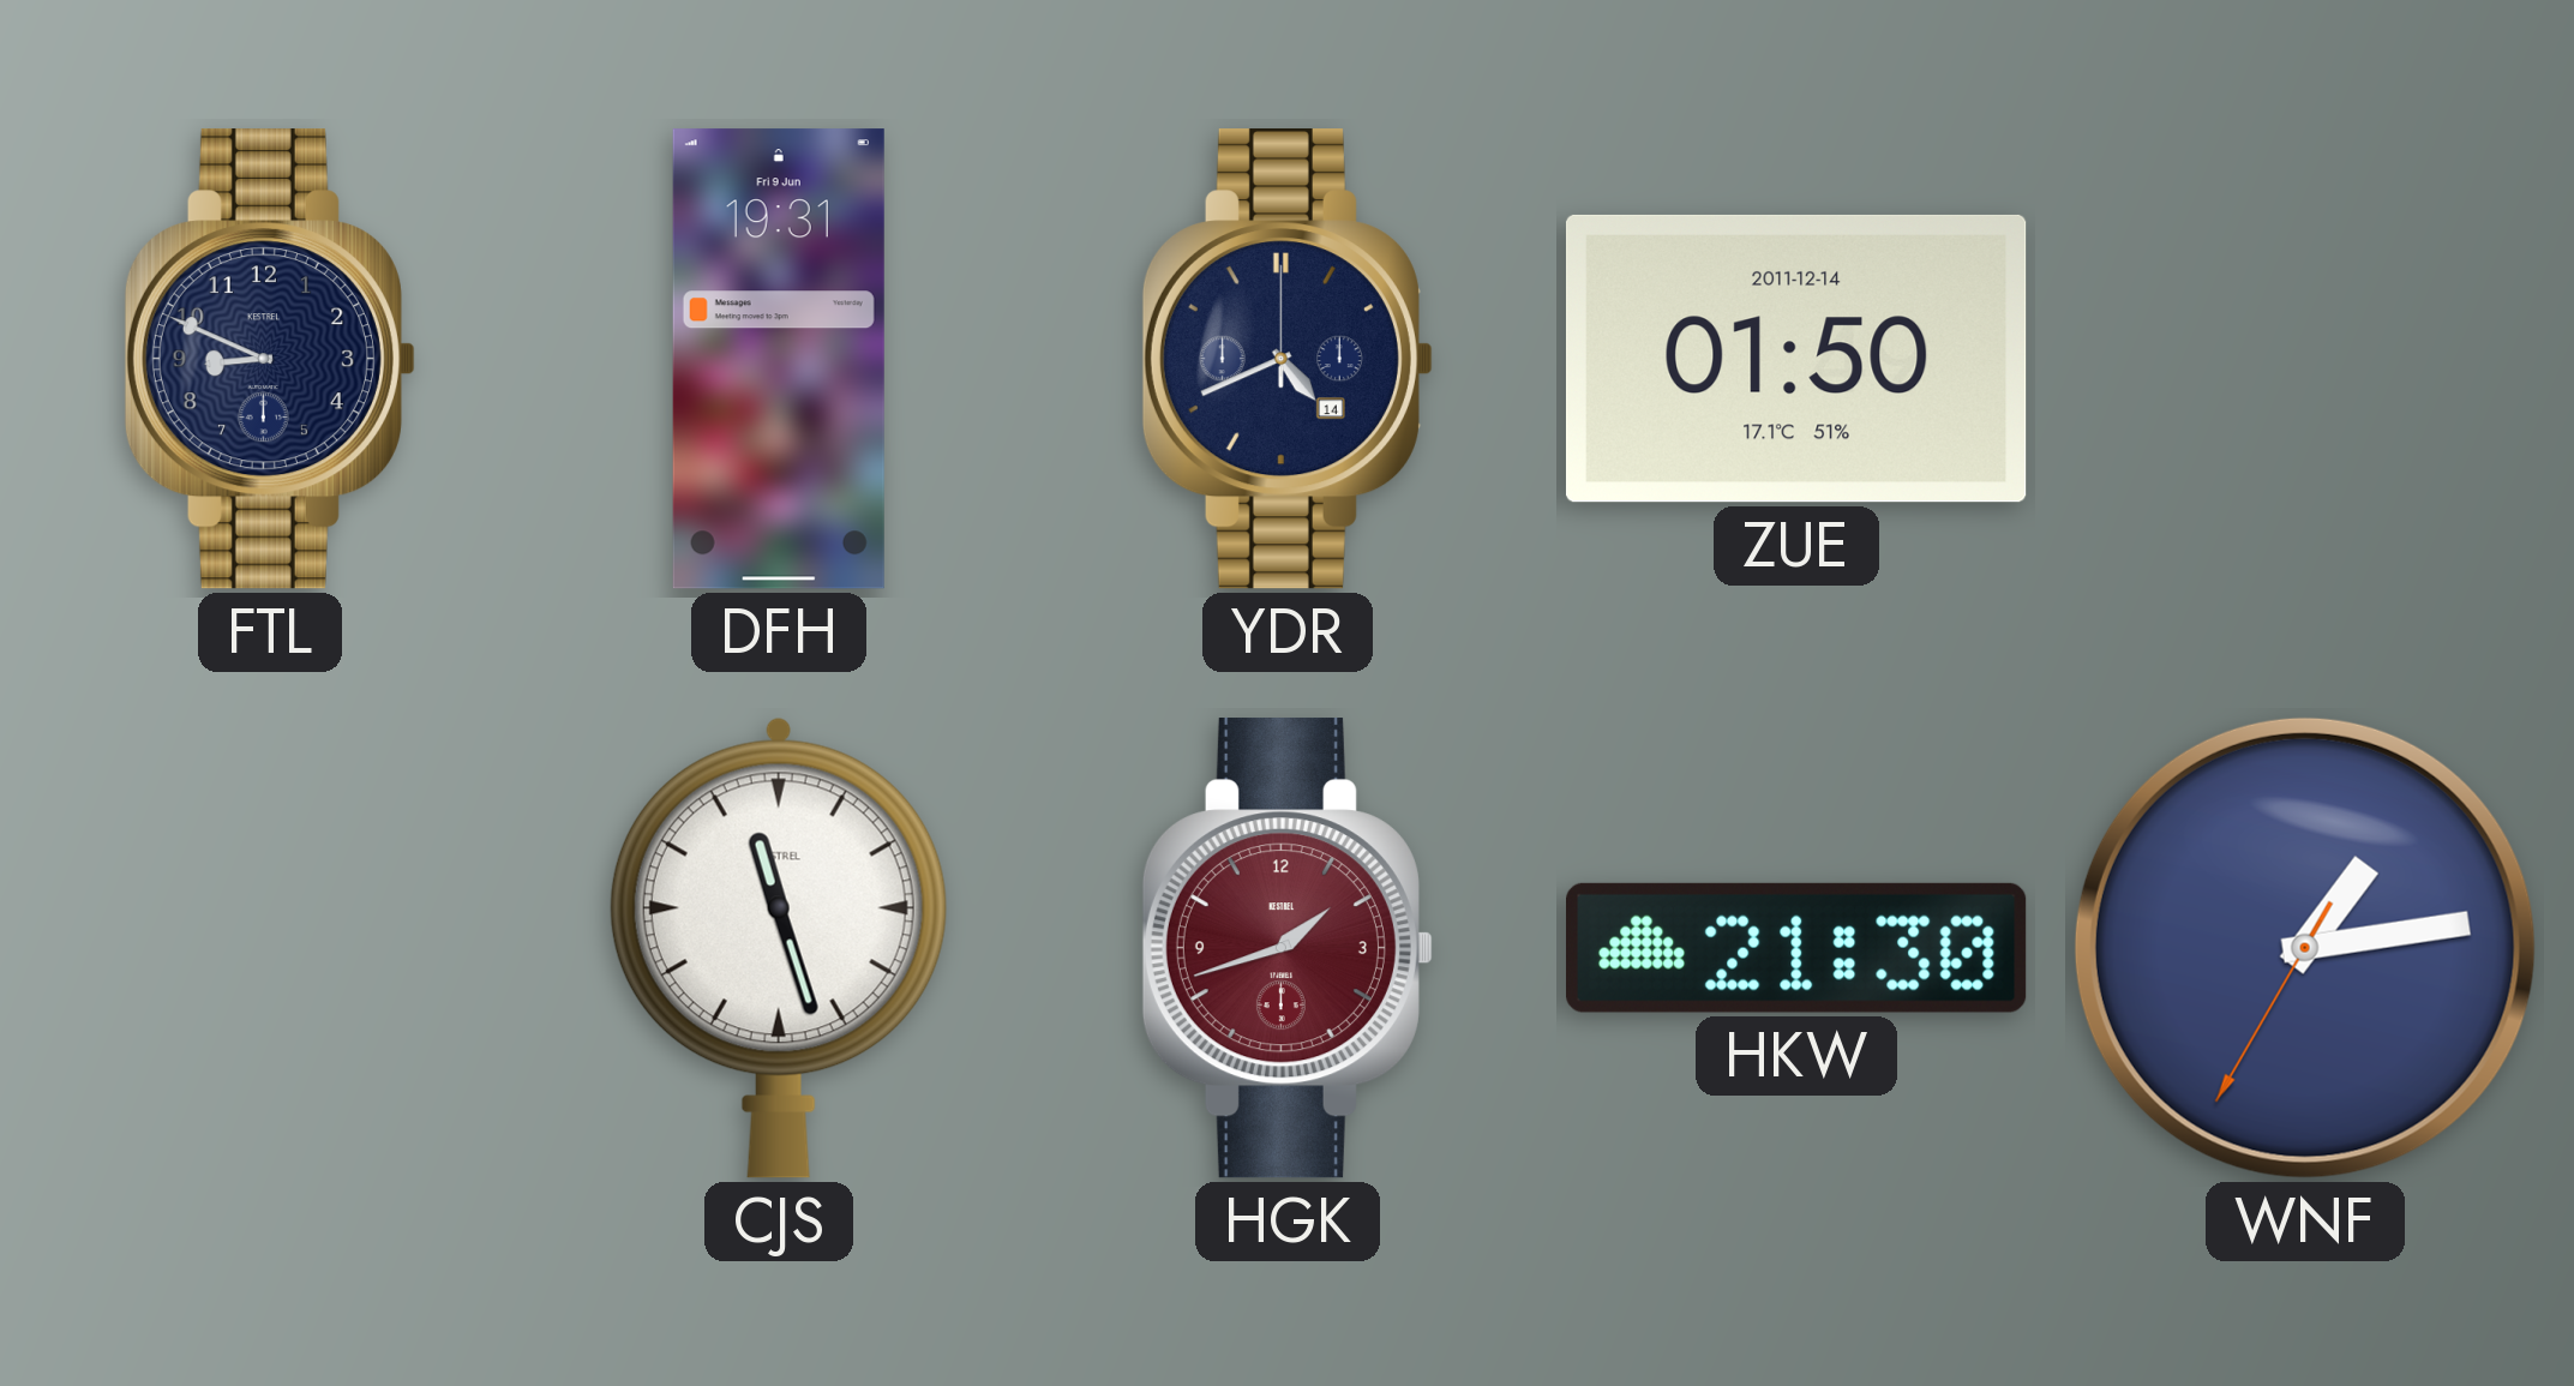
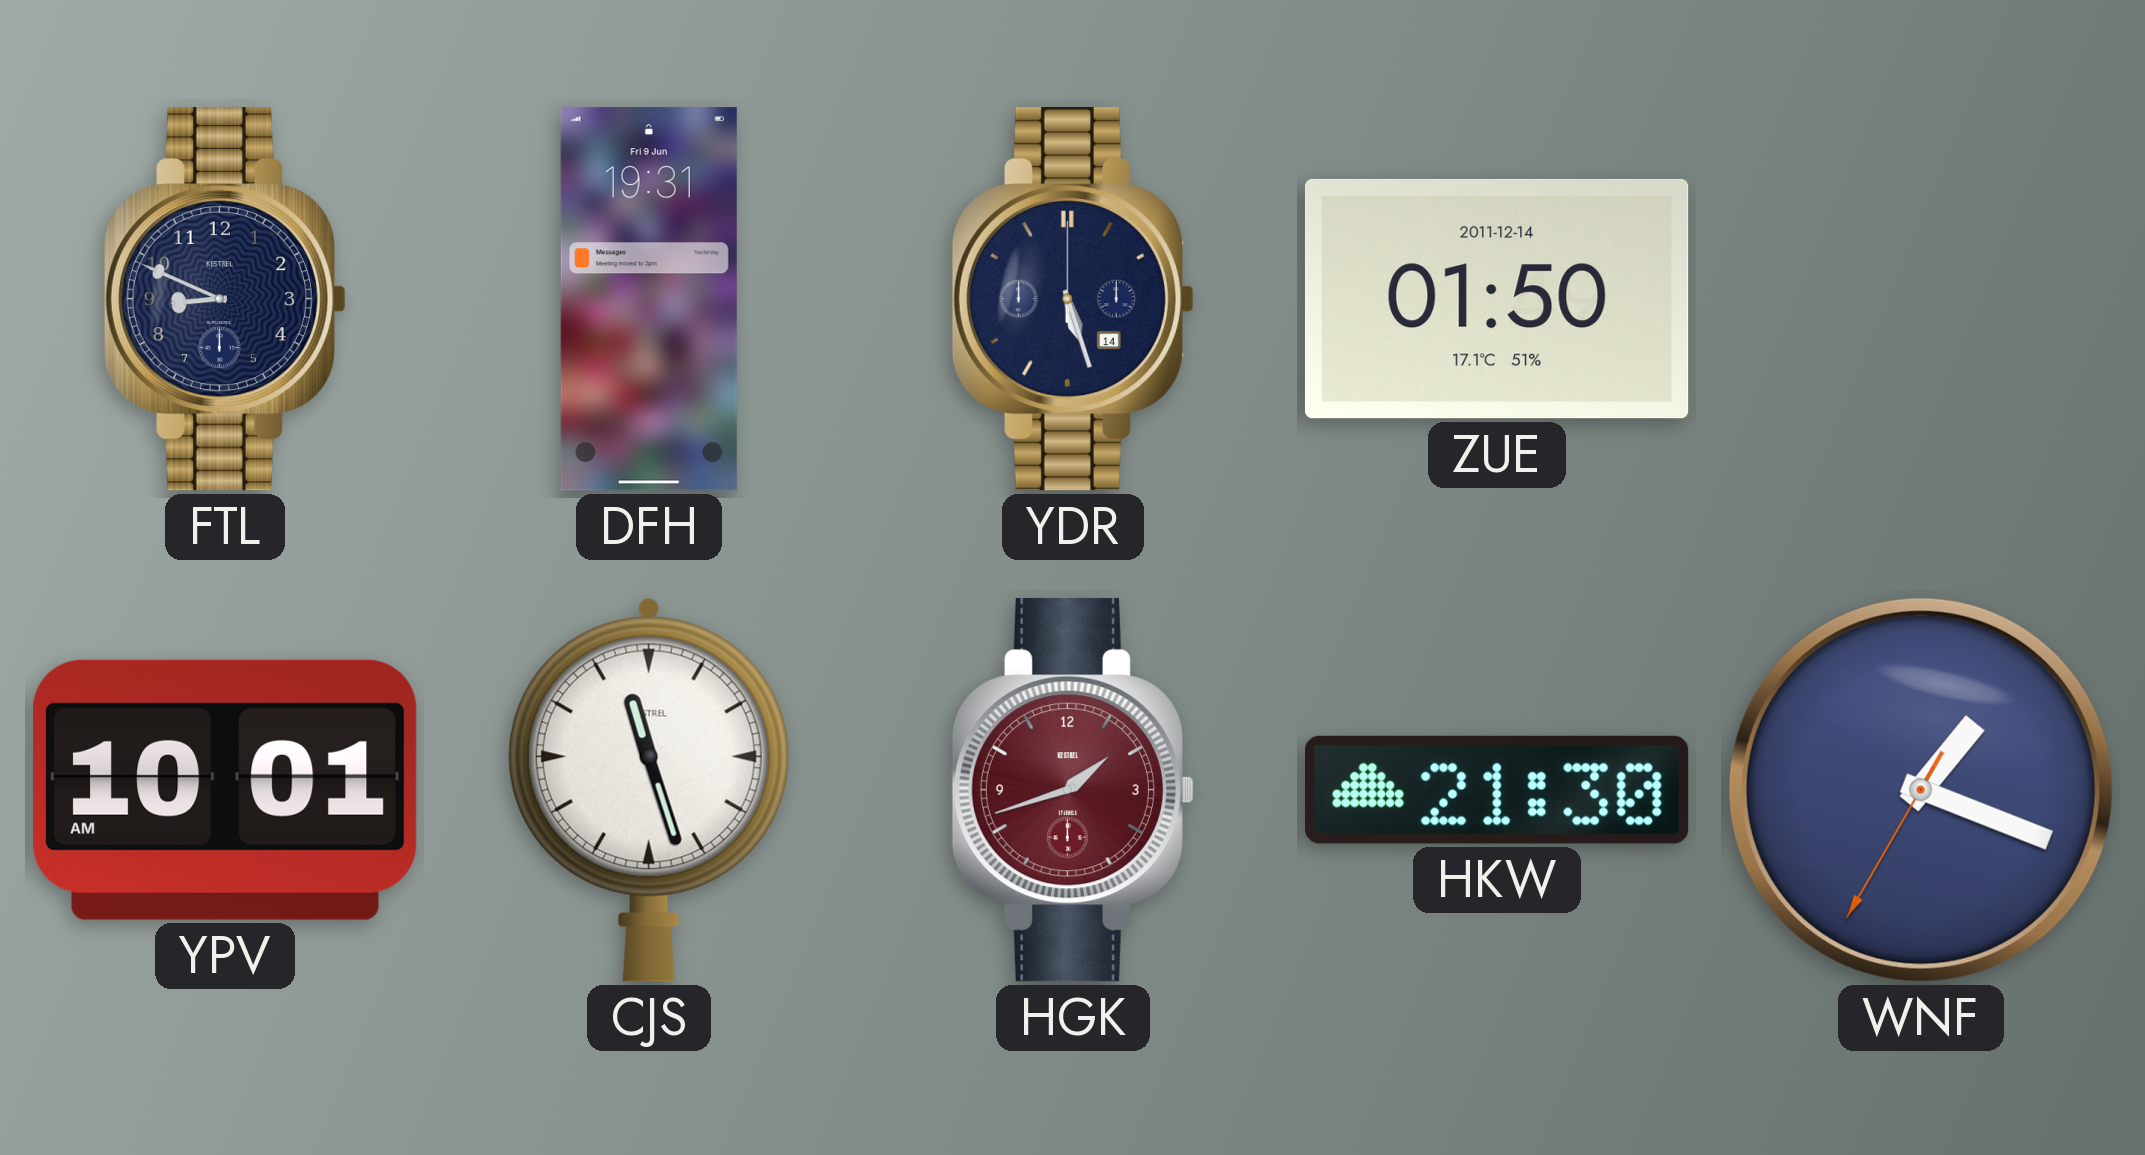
YDR: 4:41 -> 5:27
YPV: none -> 10:01
WNF: 1:13 -> 1:18
